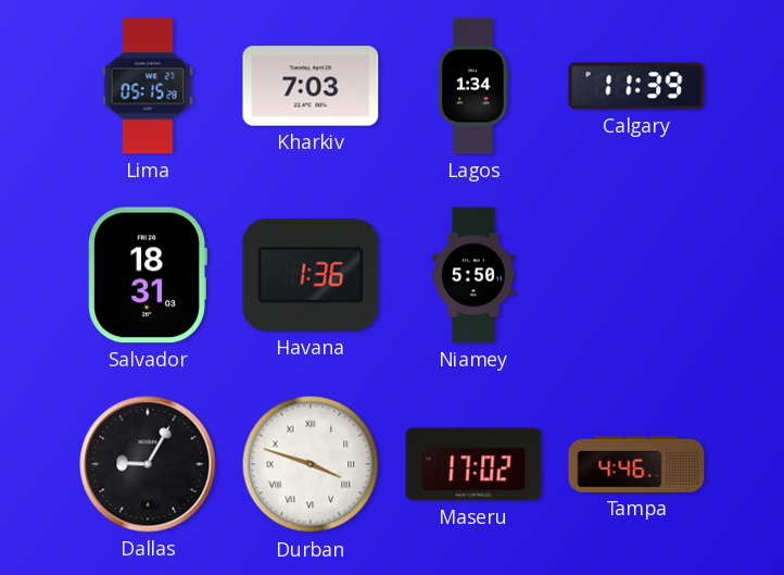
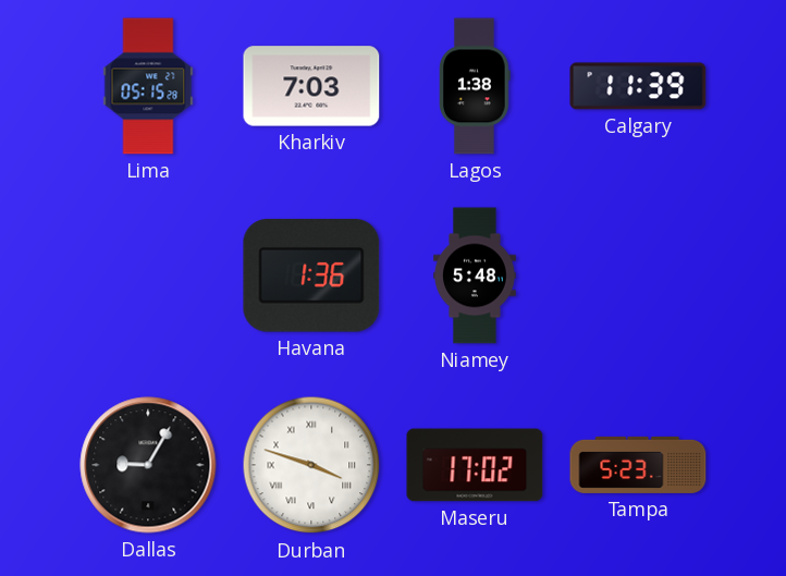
Lagos: 1:34 -> 1:38
Salvador: 18:31 -> none
Niamey: 5:50 -> 5:48
Tampa: 4:46 -> 5:23
